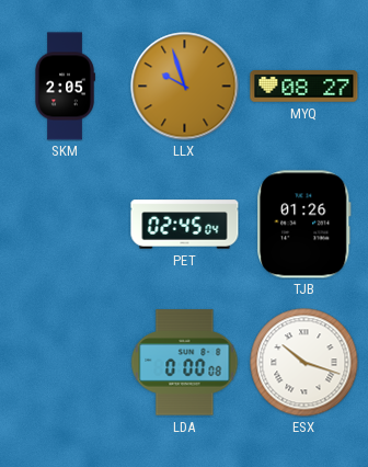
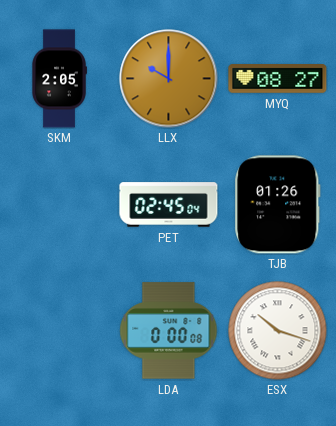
LLX: 9:57 -> 10:00
